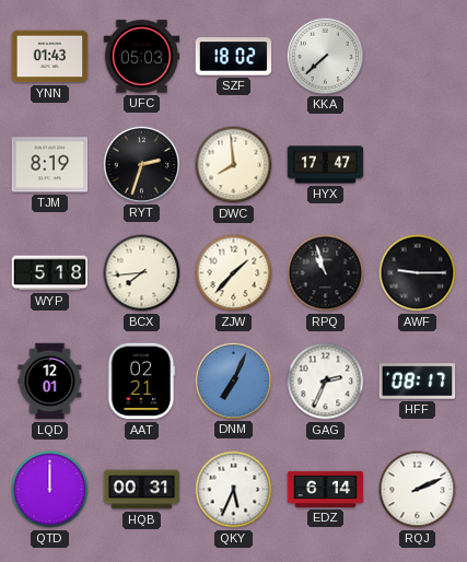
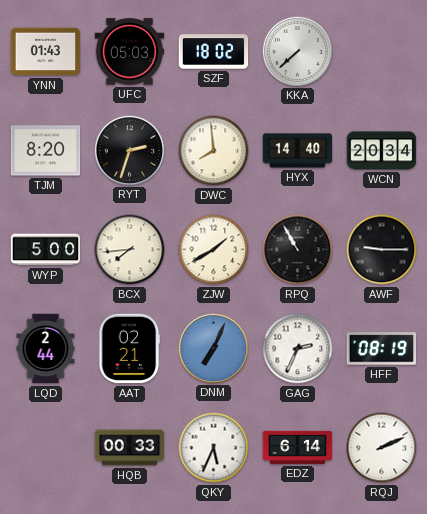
TJM: 8:19 -> 8:20
HYX: 17:47 -> 14:40
WCN: none -> 20:34
WYP: 5:18 -> 5:00
ZJW: 1:37 -> 1:40
RPQ: 10:57 -> 10:55
LQD: 12:01 -> 2:44
HFF: 08:17 -> 08:19
QTD: 12:00 -> none
HQB: 00:31 -> 00:33
